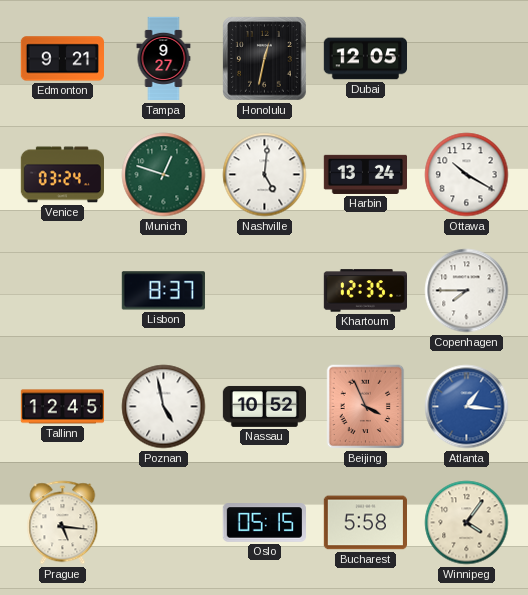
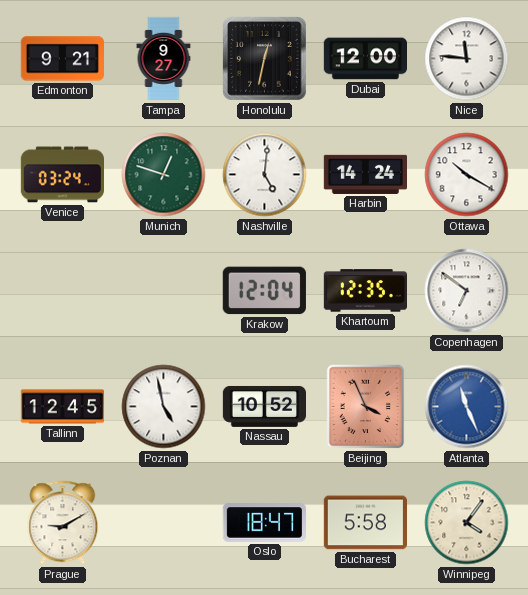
Dubai: 12:05 -> 12:00
Nice: none -> 11:46
Harbin: 13:24 -> 14:24
Lisbon: 8:37 -> none
Krakow: none -> 12:04
Copenhagen: 7:45 -> 6:51
Atlanta: 1:16 -> 11:26
Prague: 5:16 -> 9:10
Oslo: 05:15 -> 18:47
